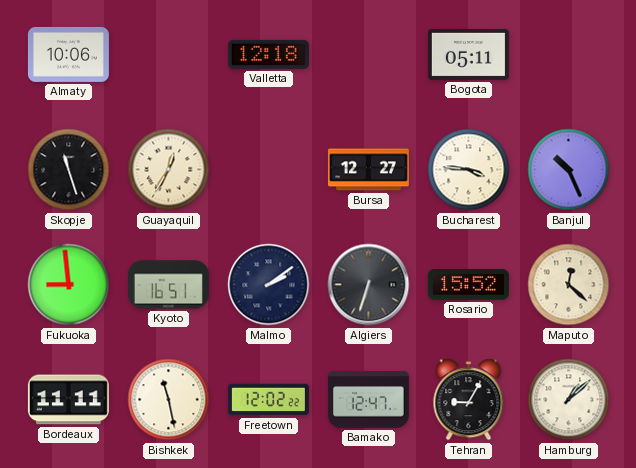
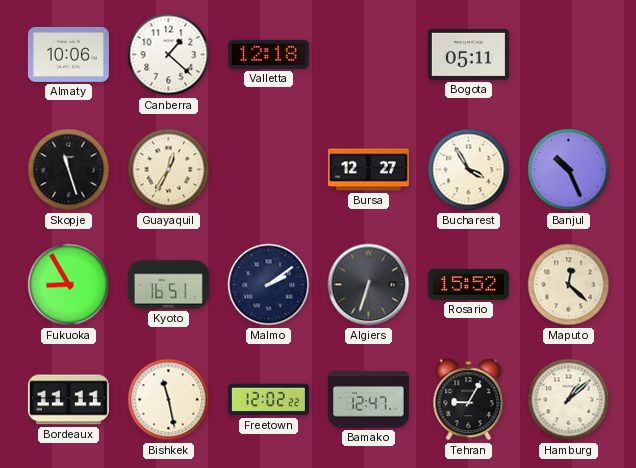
Canberra: none -> 1:22
Bucharest: 3:46 -> 3:55
Fukuoka: 8:59 -> 8:55
